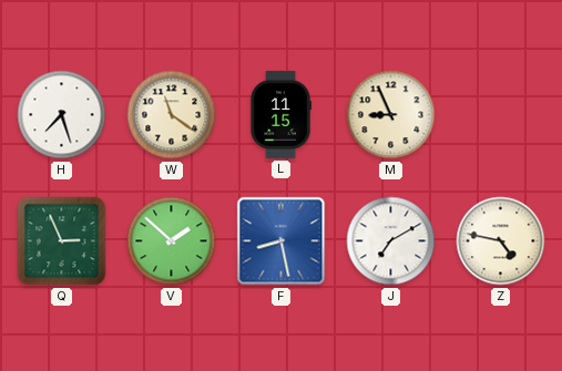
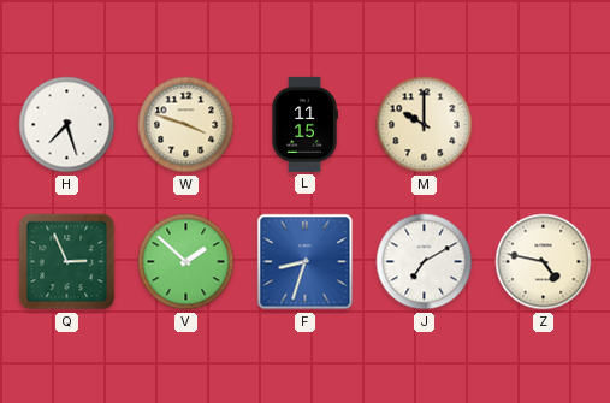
W: 11:21 -> 3:48
M: 8:56 -> 10:00
F: 8:28 -> 8:33
